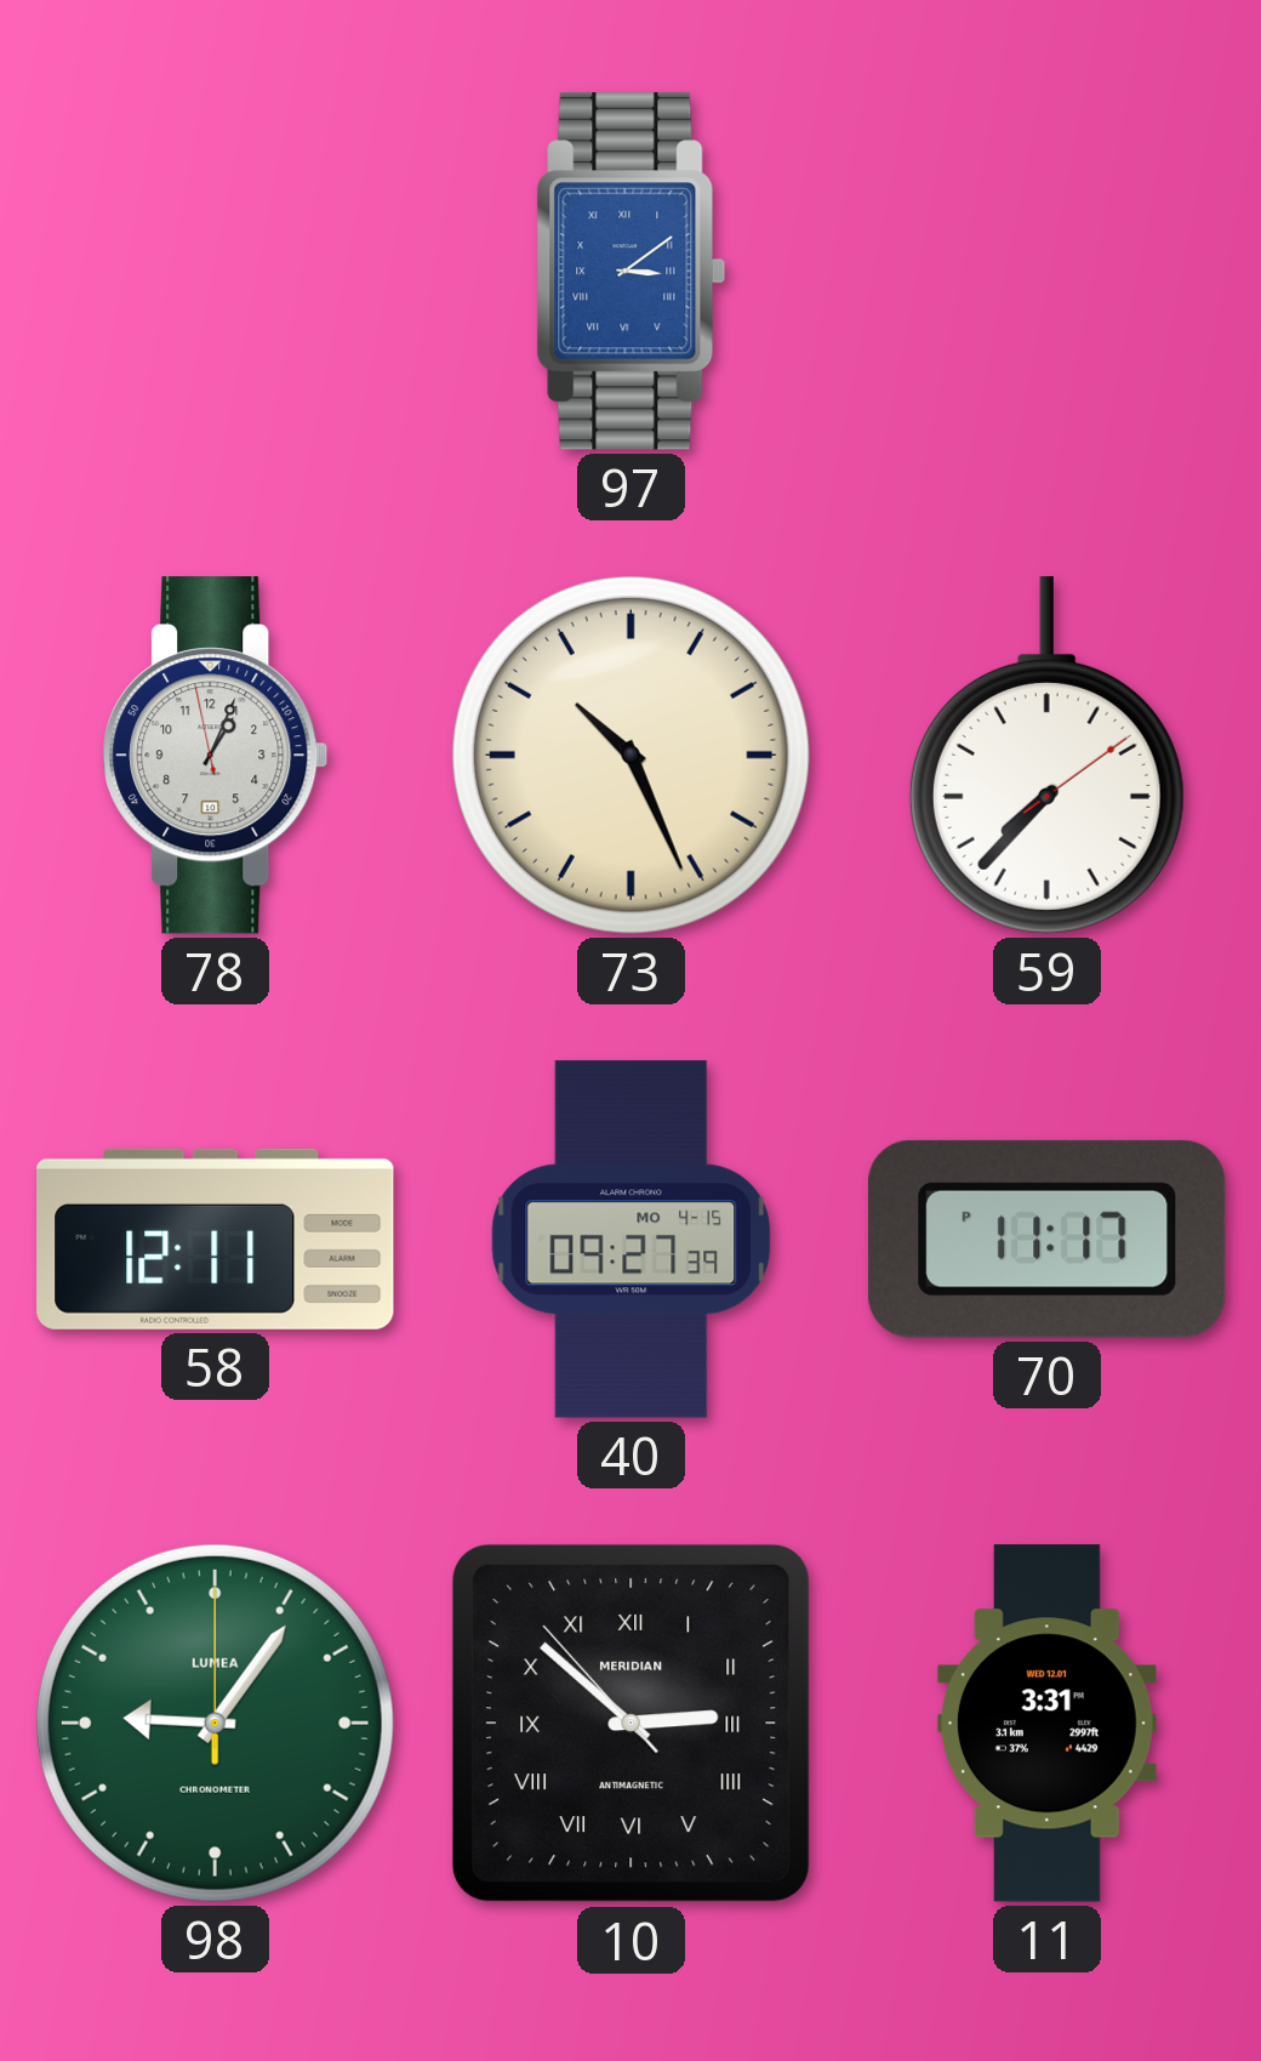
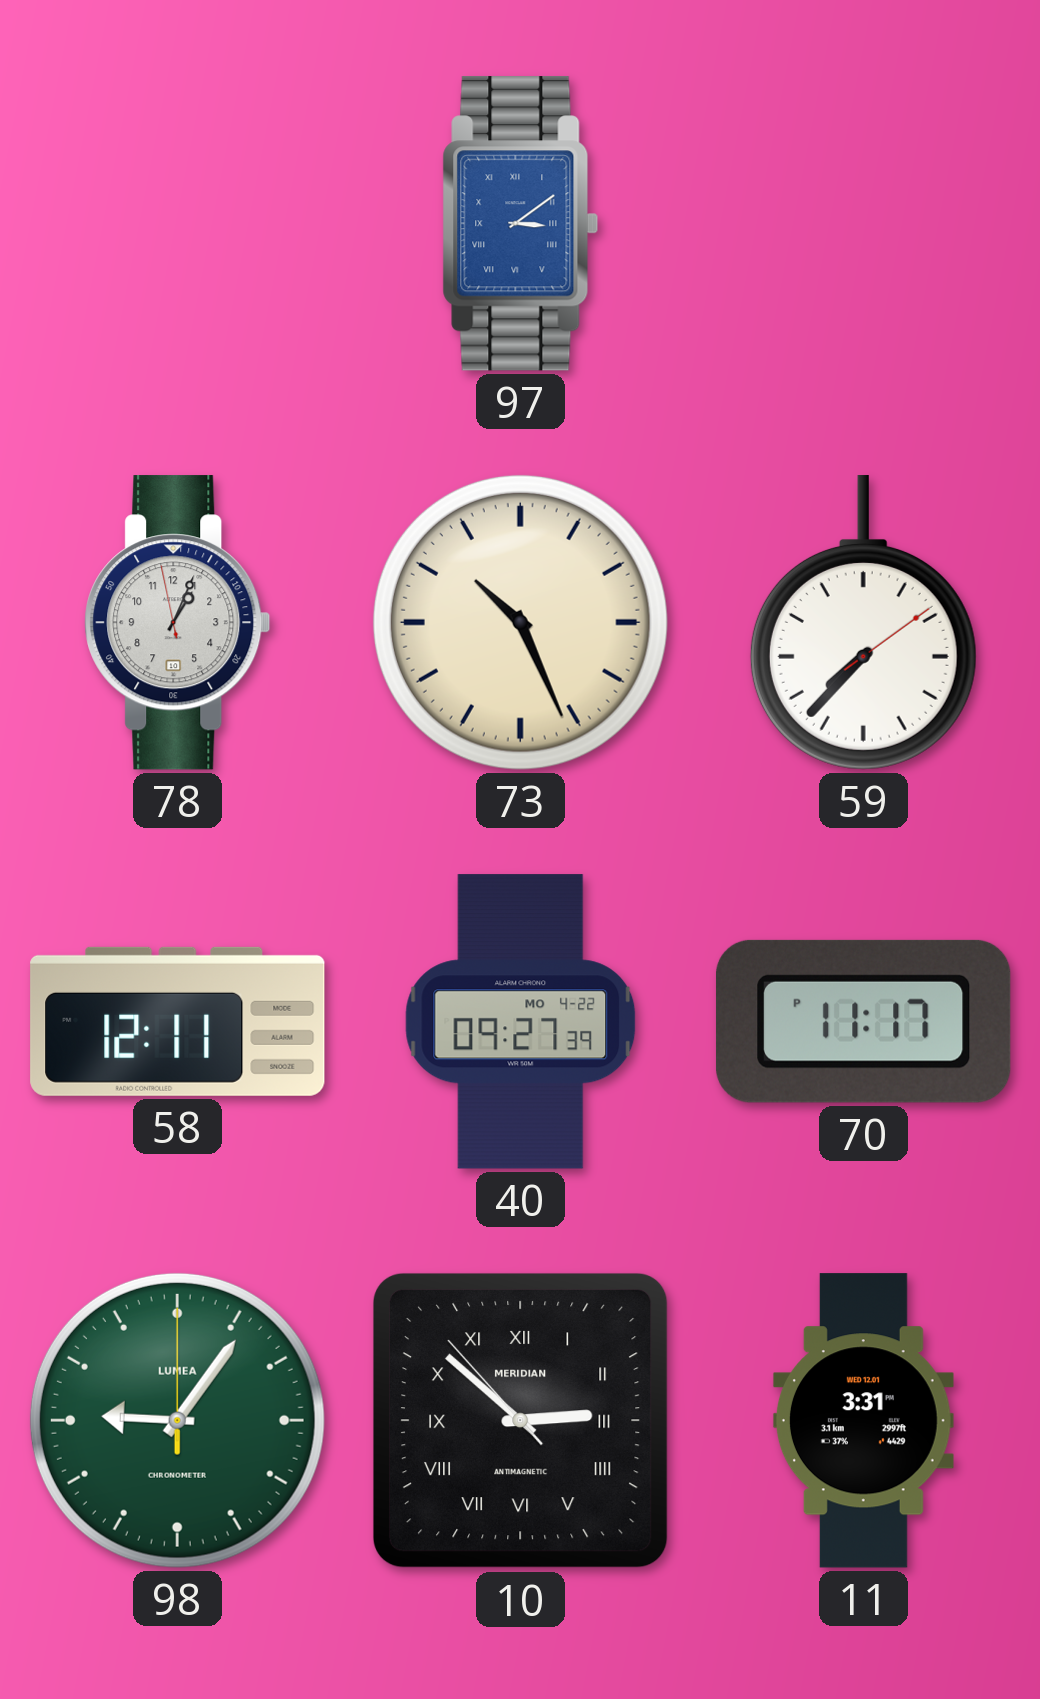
40 date: MO 4-15 -> MO 4-22
